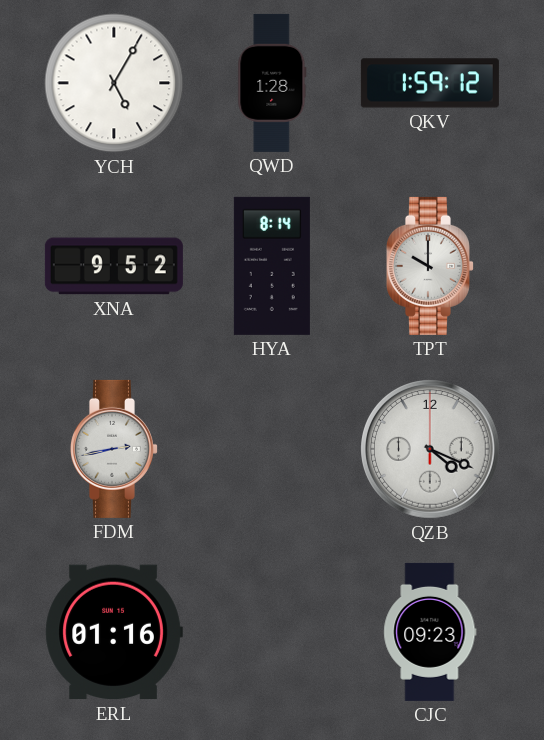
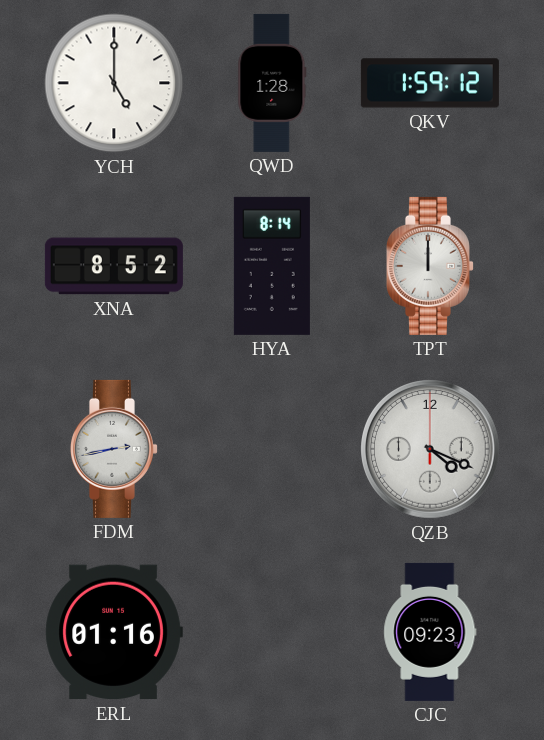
YCH: 5:05 -> 5:00
XNA: 9:52 -> 8:52
TPT: 10:00 -> 12:00
